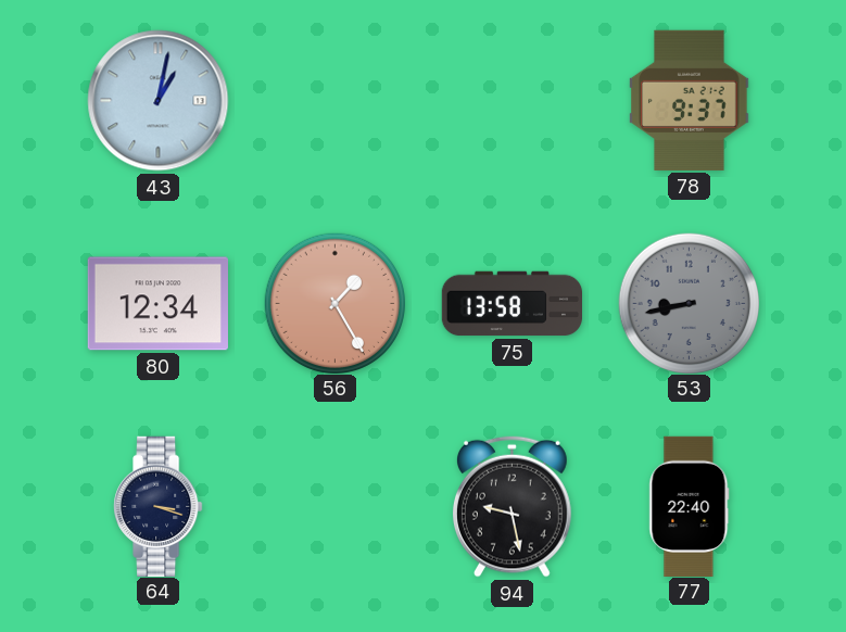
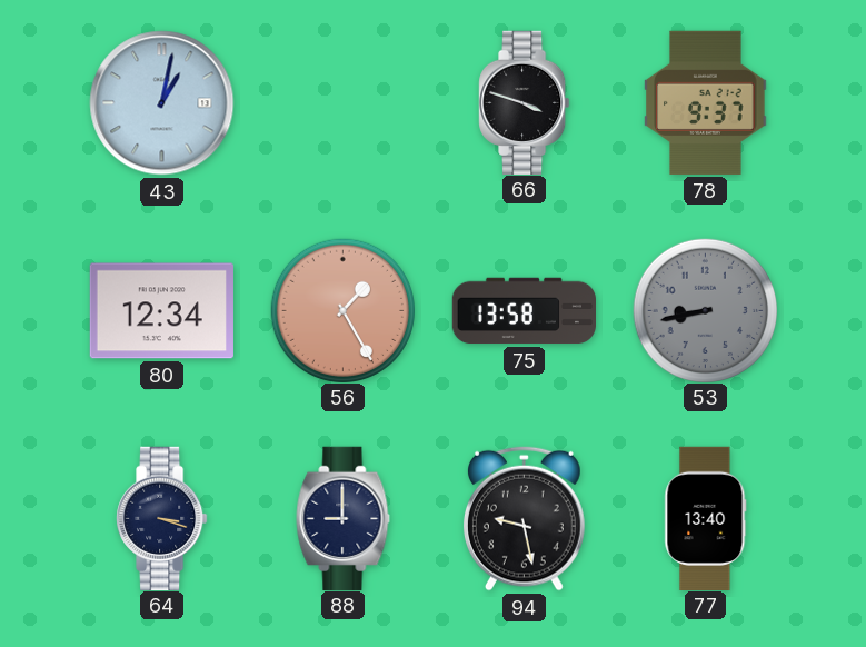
66: none -> 3:48
88: none -> 9:00
77: 22:40 -> 13:40
